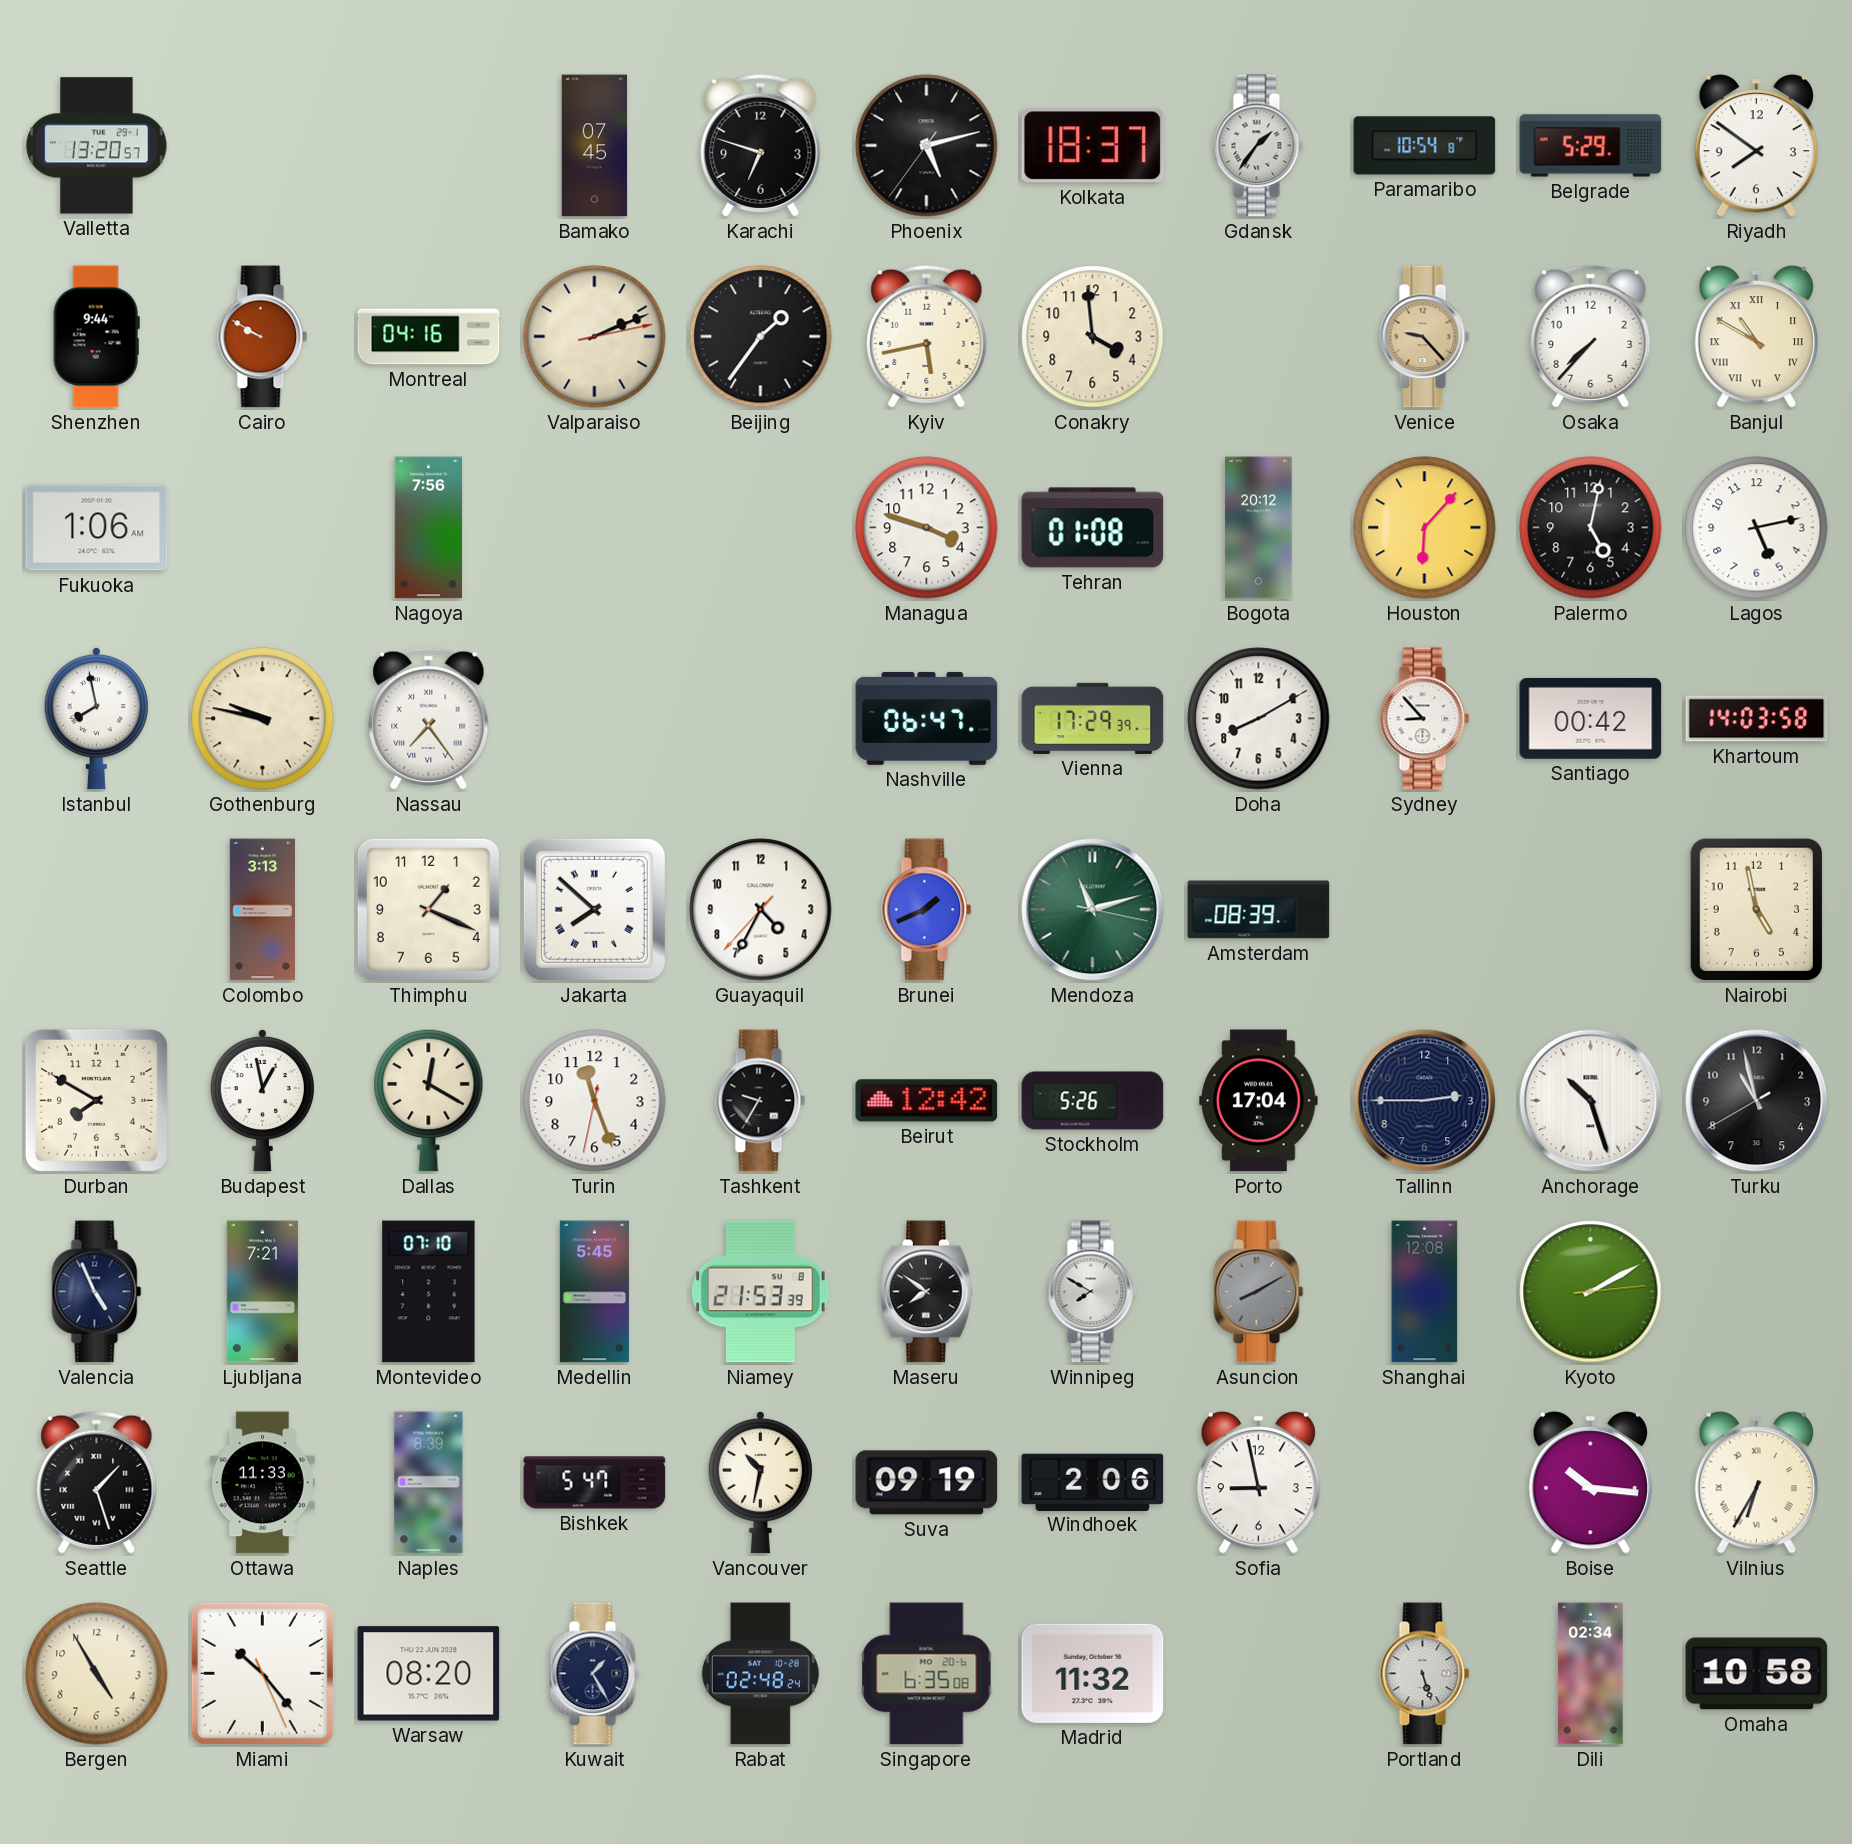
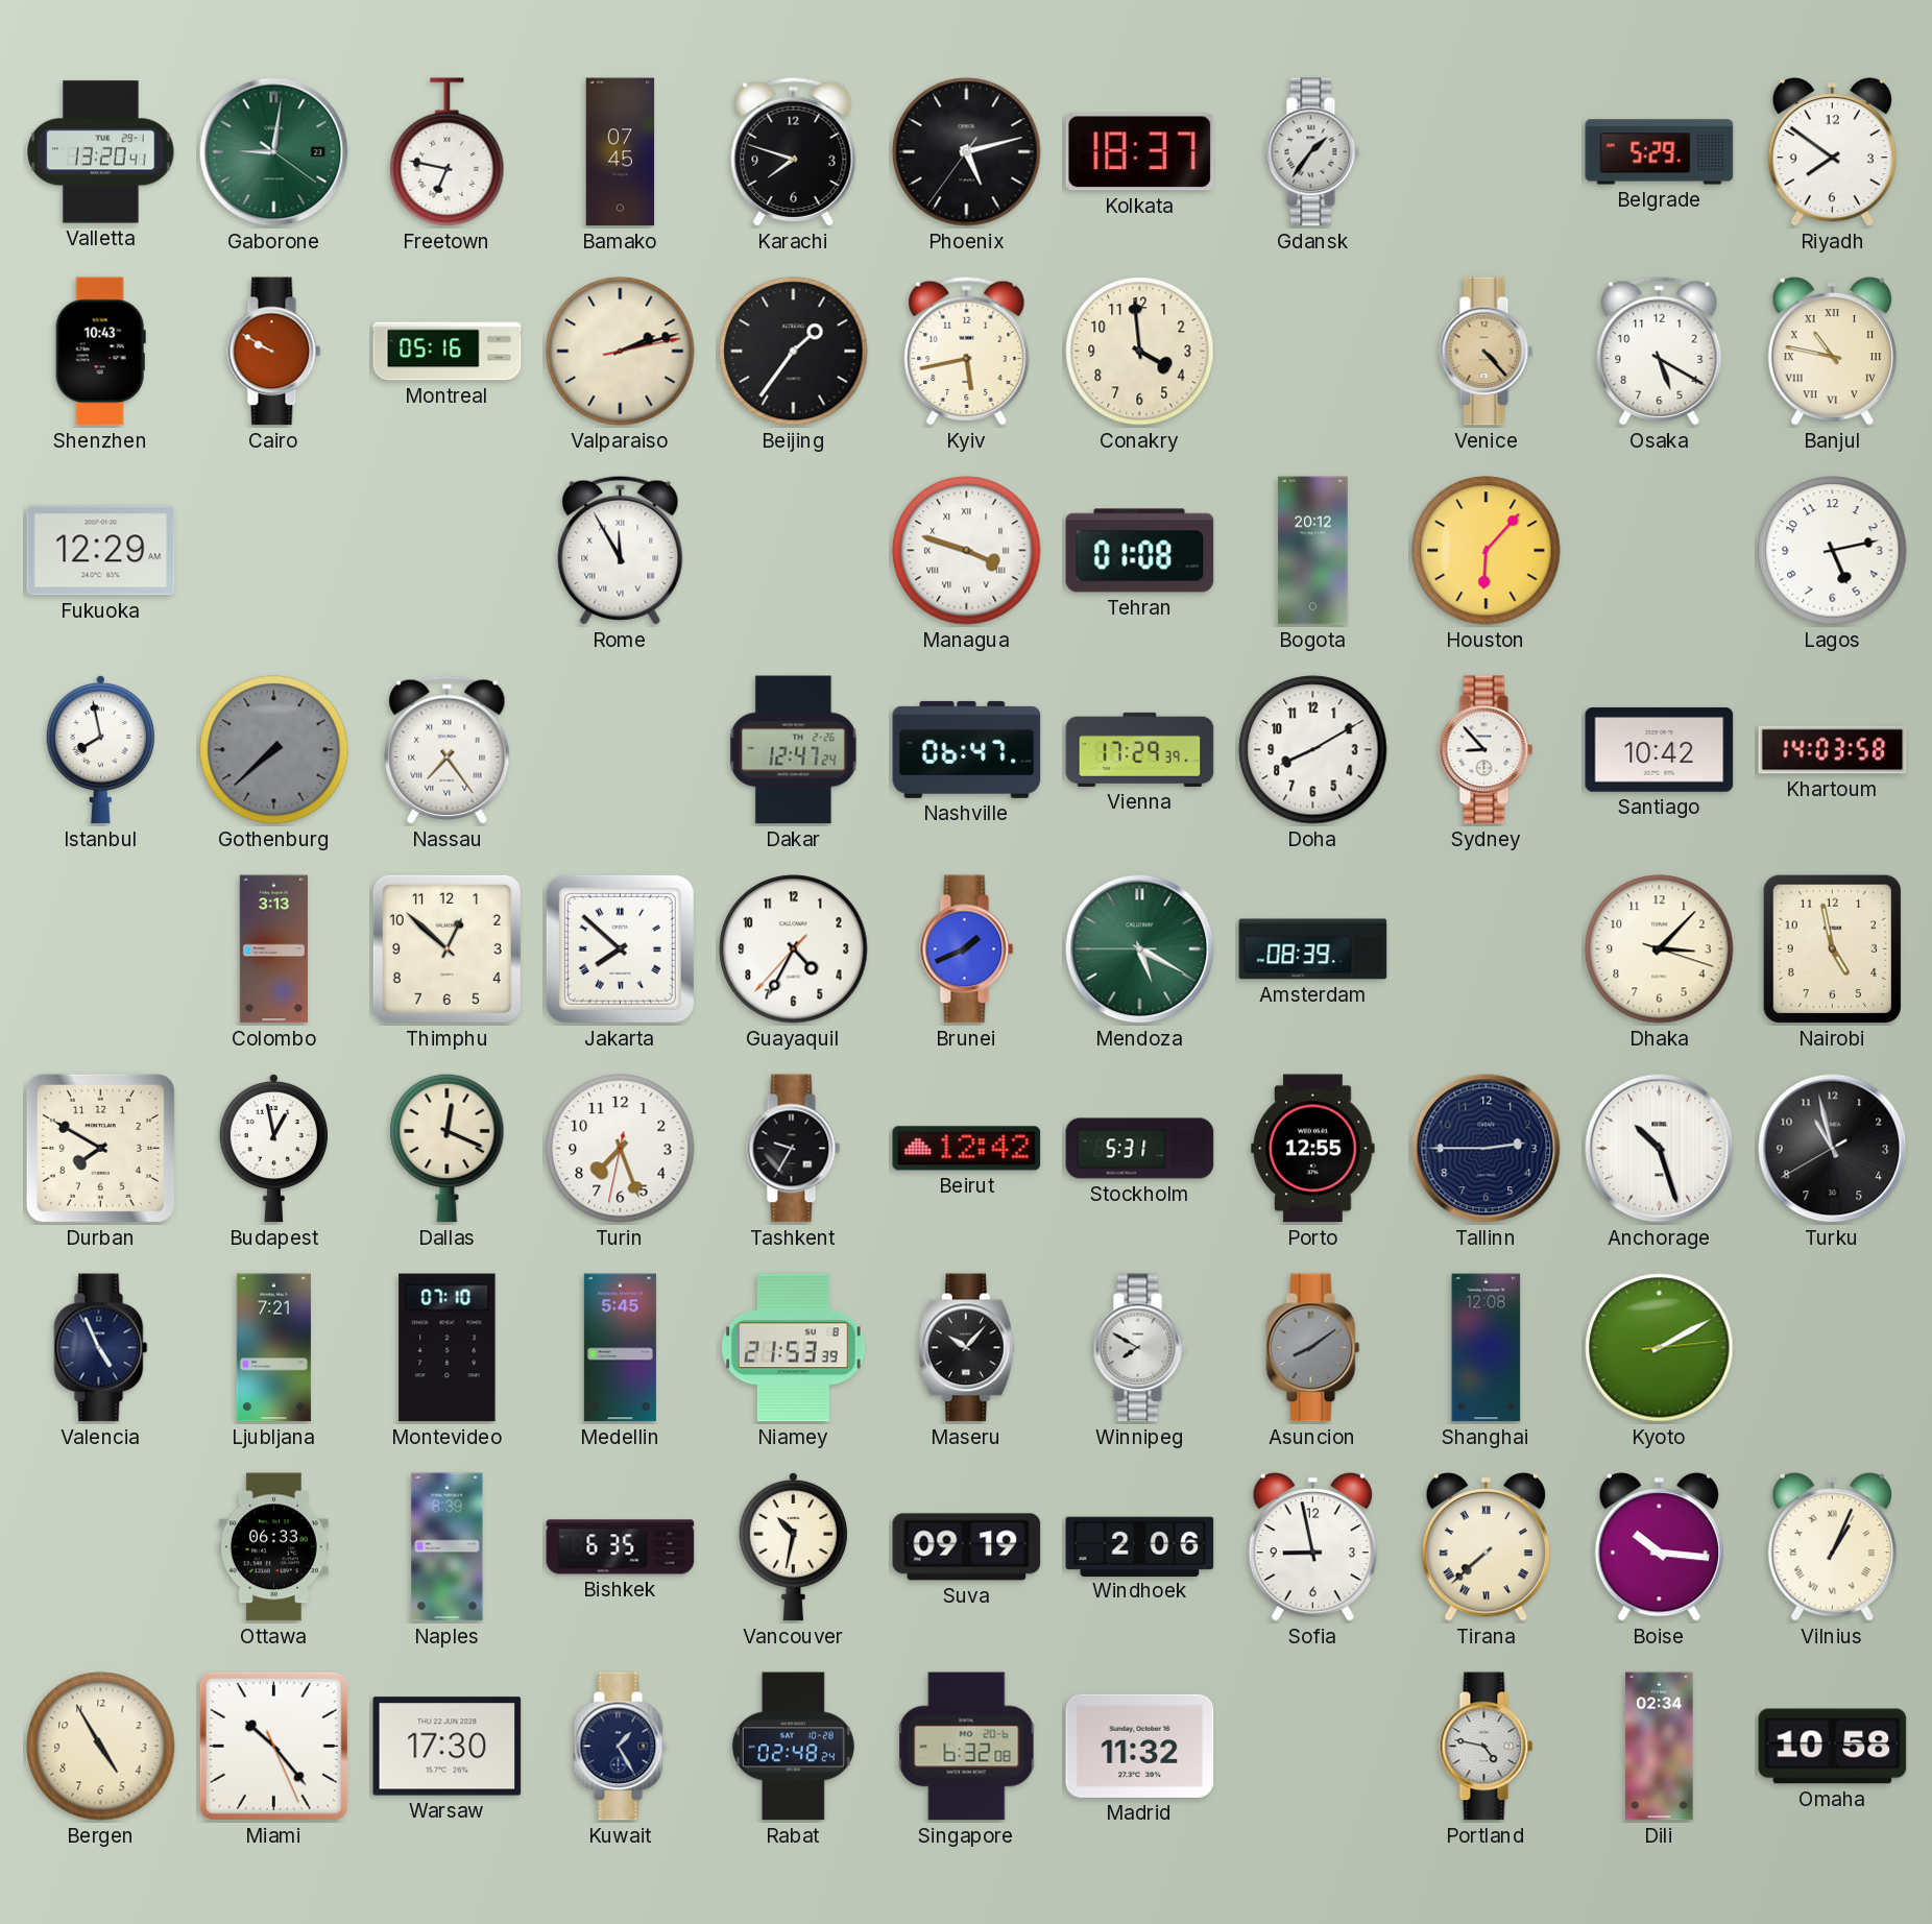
Valletta: 13:20:57 -> 13:20:41
Gaborone: none -> 9:01
Freetown: none -> 6:47
Karachi: 6:48 -> 7:48
Paramaribo: 10:54 -> none
Shenzhen: 9:44 -> 10:43
Montreal: 04:16 -> 05:16
Valparaiso: 2:11 -> 2:12
Venice: 9:23 -> 4:23
Osaka: 7:37 -> 5:20
Banjul: 10:50 -> 10:47
Fukuoka: 1:06 -> 12:29
Nagoya: 7:56 -> none
Rome: none -> 11:55
Managua numerals: Arabic -> Roman
Palermo: 5:02 -> none
Gothenburg: 9:47 -> 7:38
Gothenburg dial: cream -> grey
Dakar: none -> 12:47
Santiago: 00:42 -> 10:42
Thimphu: 1:19 -> 12:52
Mendoza: 11:12 -> 5:19
Dhaka: none -> 3:07
Dallas: 12:20 -> 12:19
Turin: 11:26 -> 7:26
Stockholm: 5:26 -> 5:31
Porto: 17:04 -> 12:55
Maseru: 7:51 -> 10:07
Asuncion: 8:10 -> 8:09
Seattle: 1:27 -> none
Ottawa: 11:33 -> 06:33
Bishkek: 5:47 -> 6:35
Tirana: none -> 7:38
Vilnius: 6:35 -> 1:04
Warsaw: 08:20 -> 17:30
Singapore: 6:35 -> 6:32
Portland: 5:27 -> 4:47
